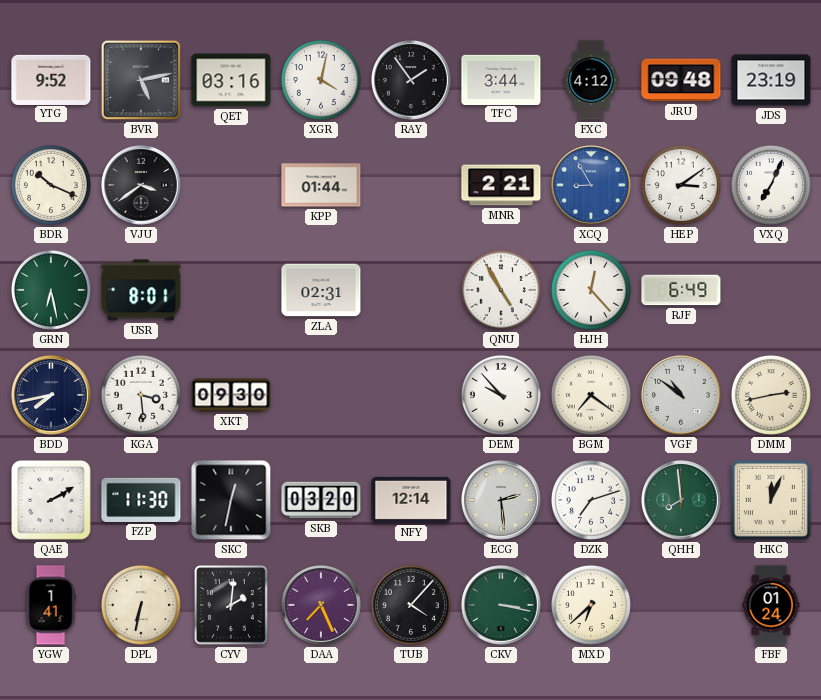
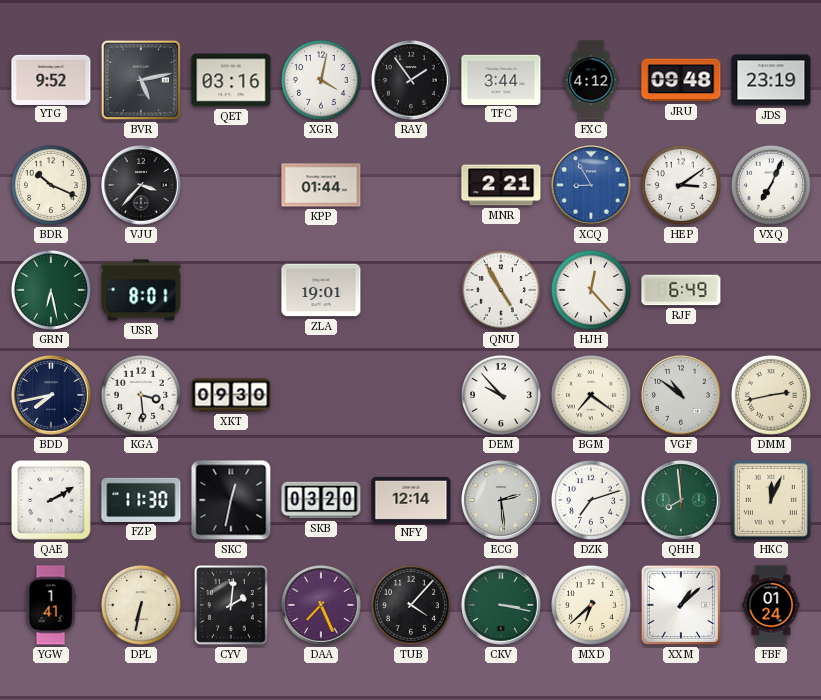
VJU: 3:39 -> 3:37
ZLA: 02:31 -> 19:01
XXM: none -> 1:08
